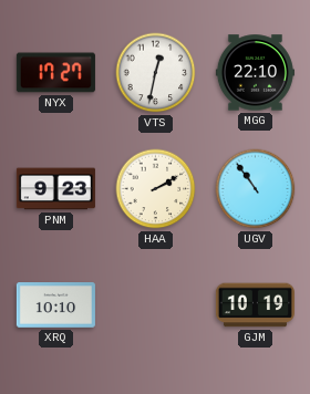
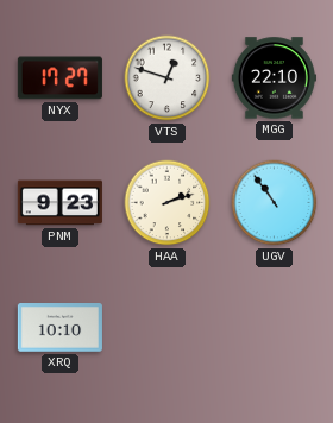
VTS: 12:32 -> 12:48
HAA: 2:10 -> 2:12
GJM: 10:19 -> none
